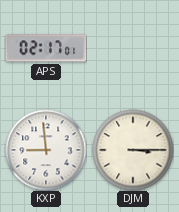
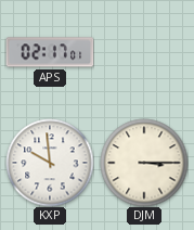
KXP: 8:59 -> 9:59
